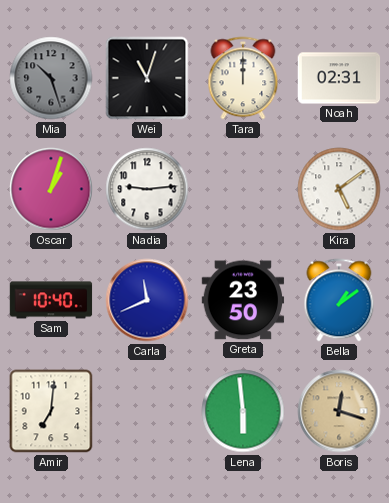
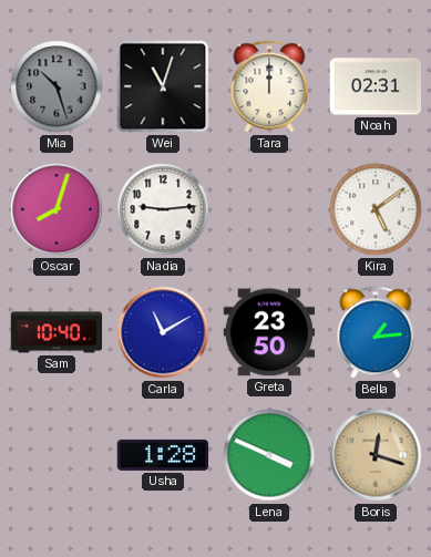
Oscar: 1:03 -> 8:03
Carla: 11:41 -> 11:10
Bella: 1:09 -> 1:14
Amir: 7:01 -> none
Usha: none -> 1:28
Lena: 5:59 -> 3:49
